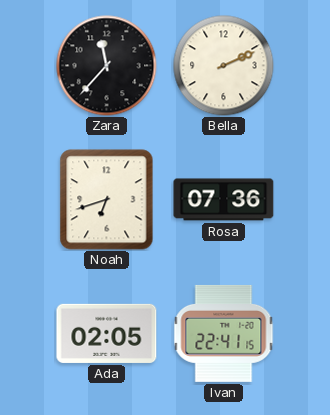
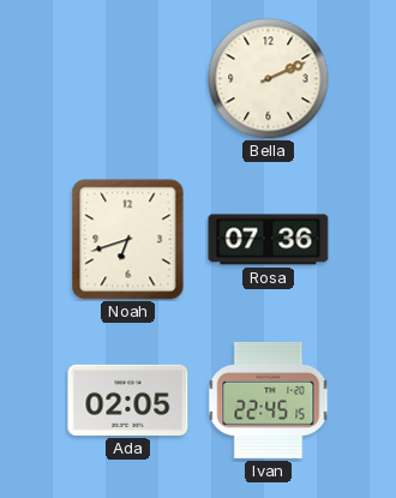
Zara: 11:37 -> none
Ivan: 22:41 -> 22:45
